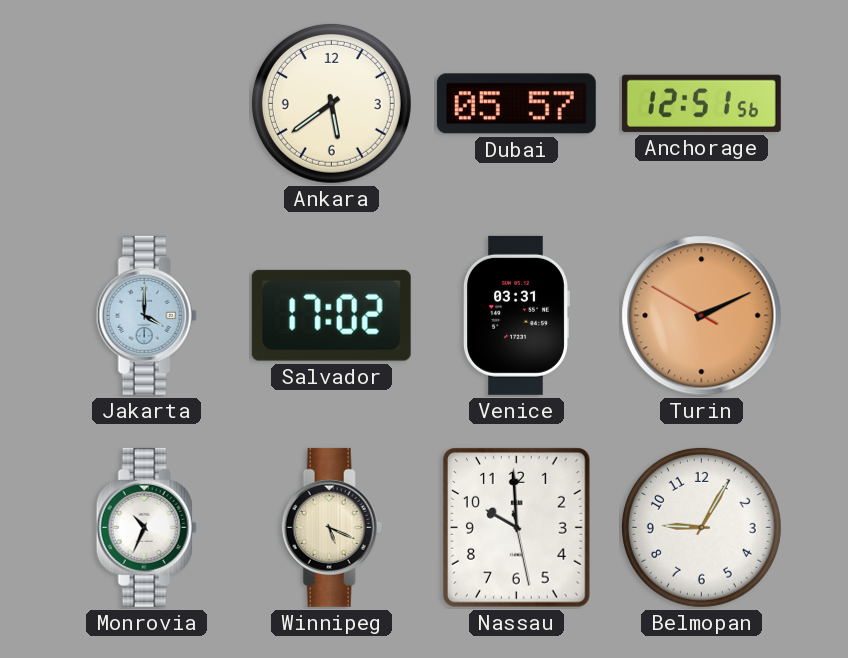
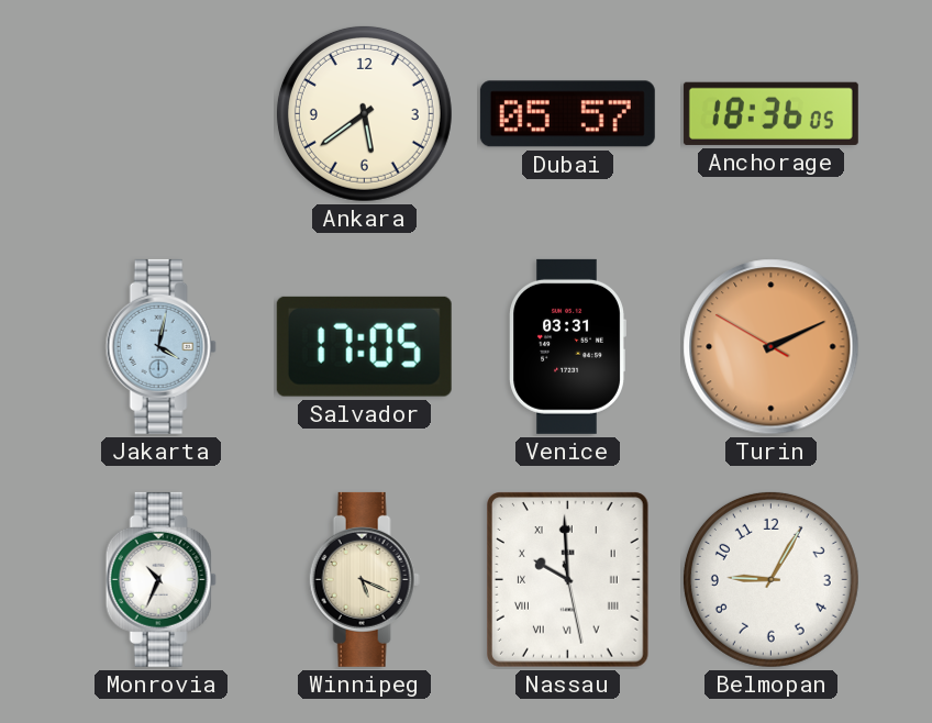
Anchorage: 12:51 -> 18:36
Jakarta: 4:00 -> 4:02
Salvador: 17:02 -> 17:05
Nassau numerals: Arabic -> Roman
